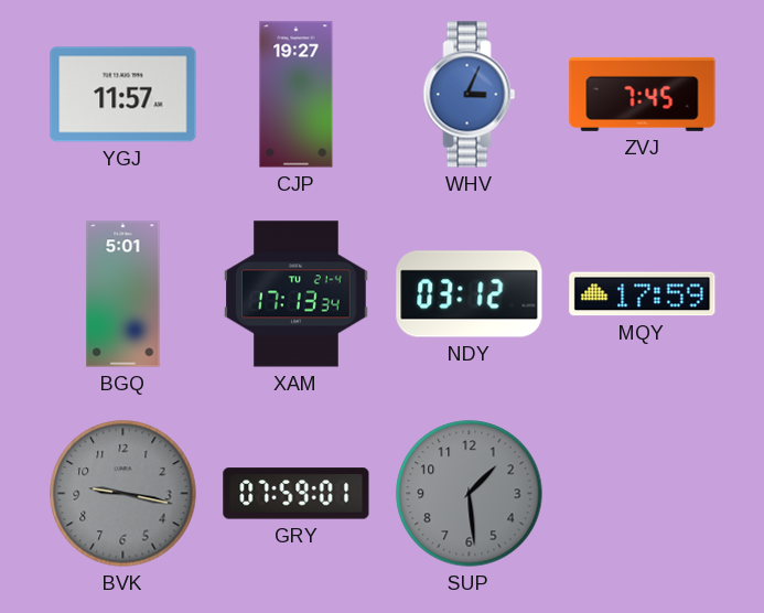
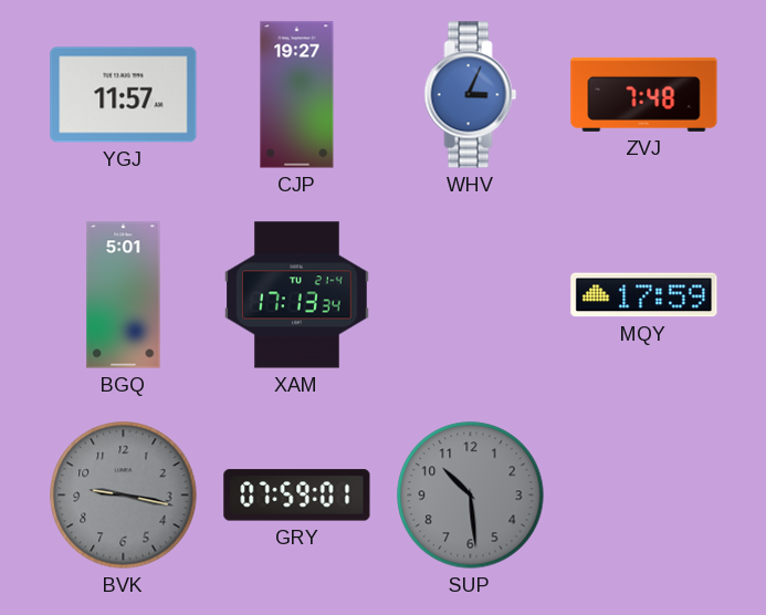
ZVJ: 7:45 -> 7:48
NDY: 03:12 -> none
SUP: 1:29 -> 10:29
